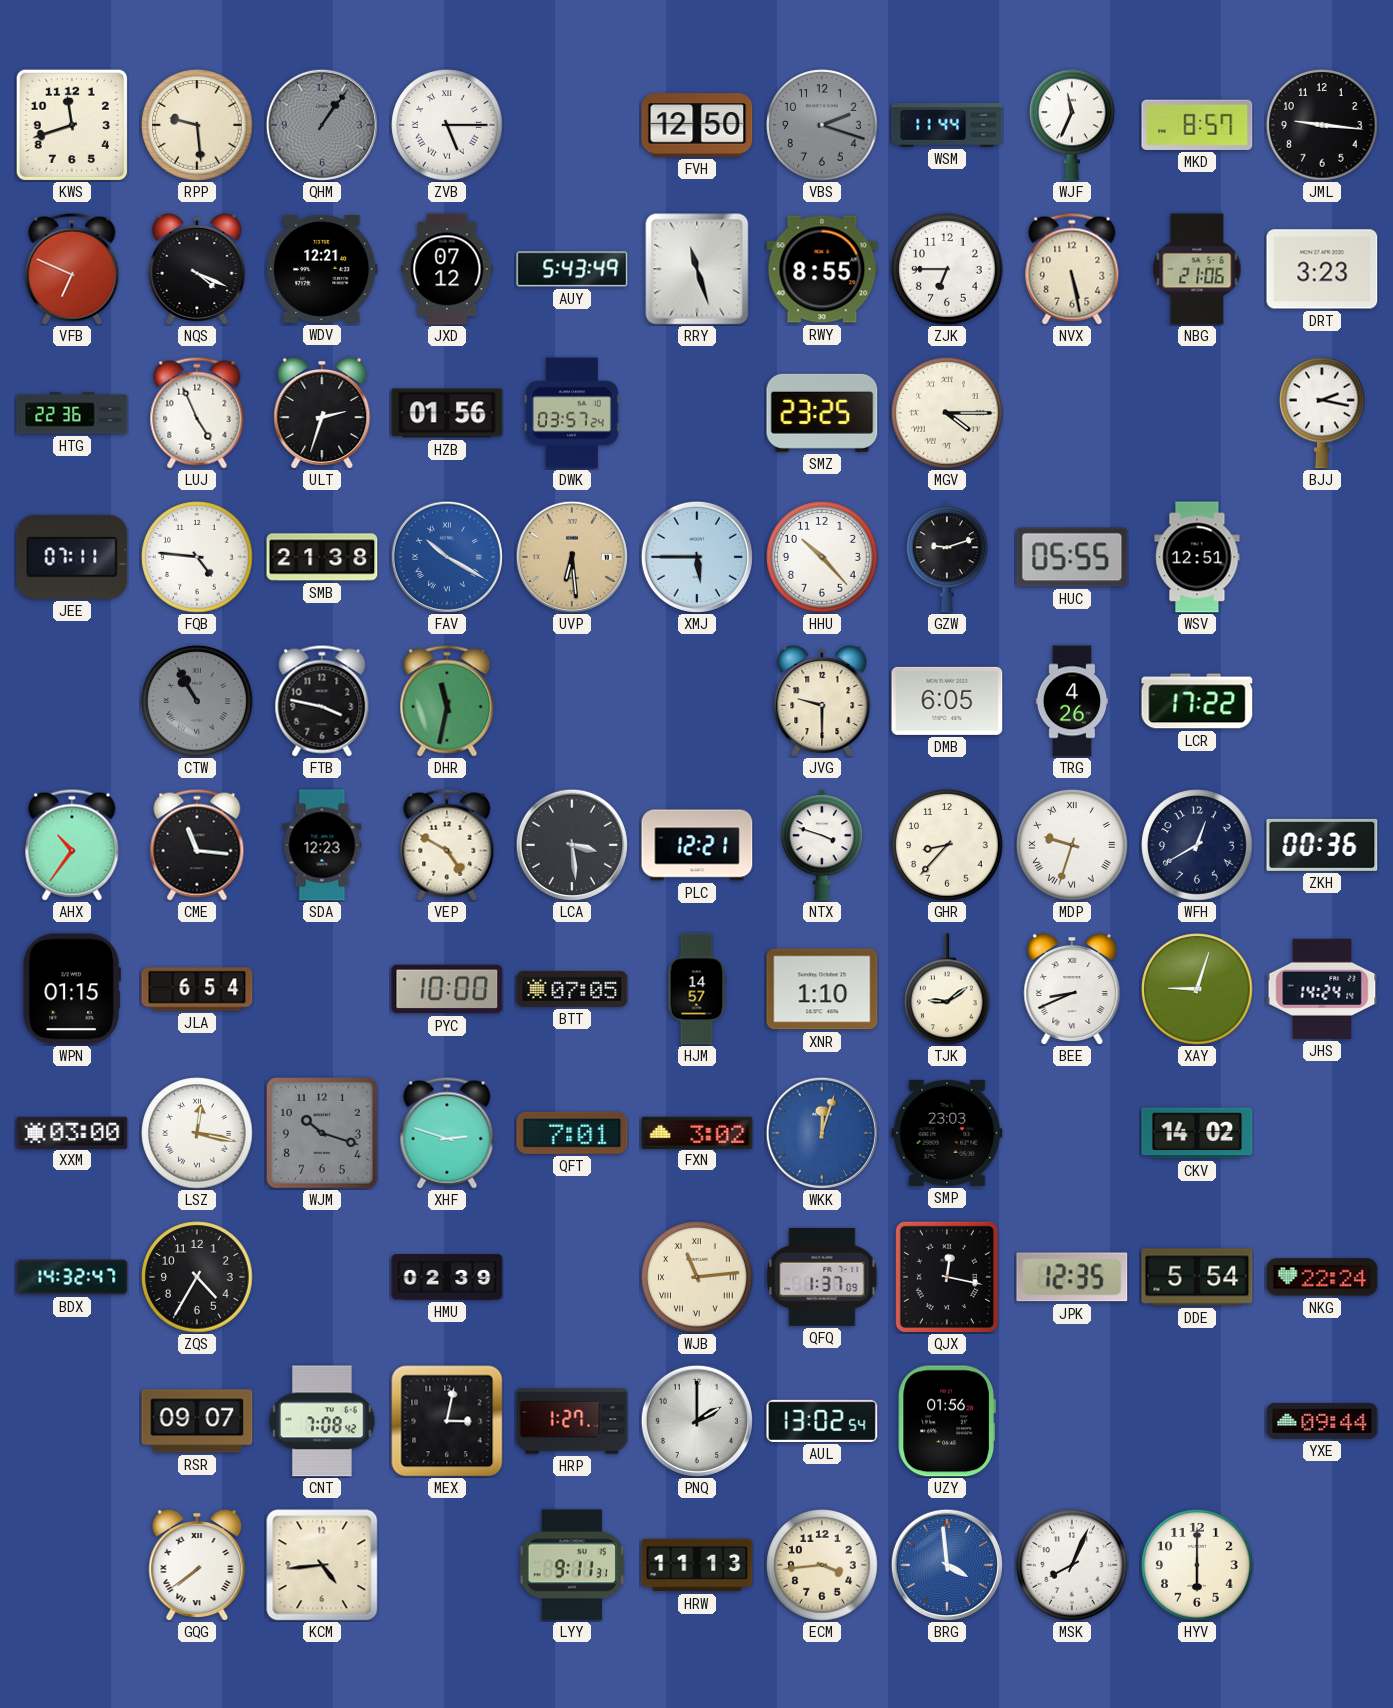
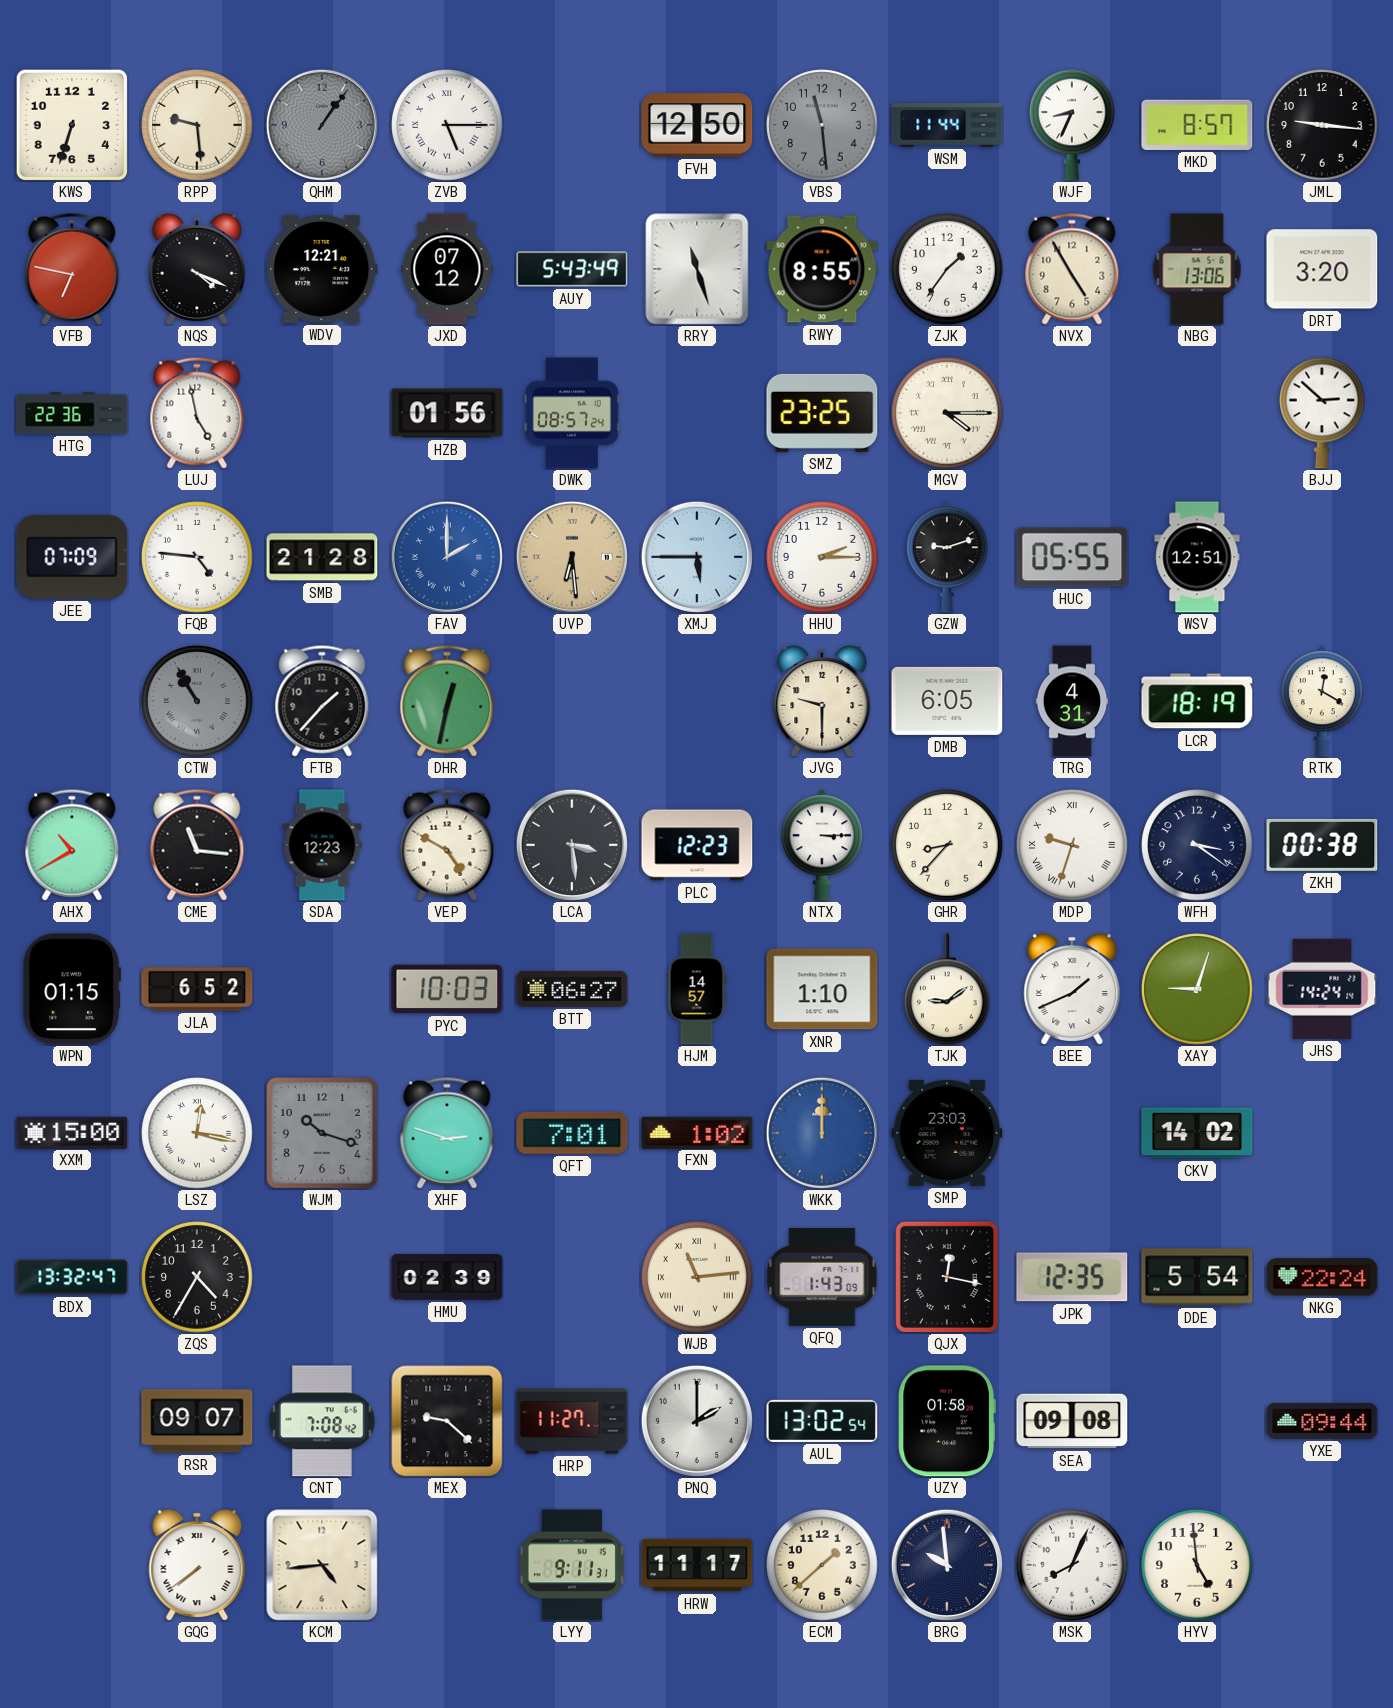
KWS: 11:42 -> 6:33
VBS: 2:18 -> 11:29
WJF: 11:34 -> 8:34
VFB: 6:49 -> 6:47
ZJK: 6:45 -> 1:36
NVX: 5:28 -> 4:55
NBG: 21:06 -> 13:06
DRT: 3:23 -> 3:20
LUJ: 4:56 -> 4:58
ULT: 2:33 -> none
DWK: 03:57 -> 08:57
BJJ: 2:17 -> 2:52
JEE: 07:11 -> 07:09
SMB: 21:38 -> 21:28
FAV: 10:20 -> 2:00
HHU: 10:23 -> 2:15
FTB: 3:47 -> 1:37
DHR: 11:32 -> 12:32
TRG: 4:26 -> 4:31
LCR: 17:22 -> 18:19
RTK: none -> 12:20
AHX: 10:36 -> 10:40
PLC: 12:21 -> 12:23
NTX: 3:48 -> 3:15
WFH: 12:40 -> 3:21
ZKH: 00:36 -> 00:38
JLA: 6:54 -> 6:52
PYC: 10:00 -> 10:03
BTT: 07:05 -> 06:27
BEE: 8:41 -> 1:41
XXM: 03:00 -> 15:00
FXN: 3:02 -> 1:02
WKK: 12:03 -> 12:00
BDX: 14:32 -> 13:32
QFQ: 1:37 -> 1:43
MEX: 3:02 -> 9:22
HRP: 1:27 -> 11:27
UZY: 01:56 -> 01:58
SEA: none -> 09:08
HRW: 11:13 -> 11:17
ECM: 3:44 -> 1:38
BRG: 3:59 -> 9:59
BRG dial: blue -> navy
HYV: 6:00 -> 4:59
